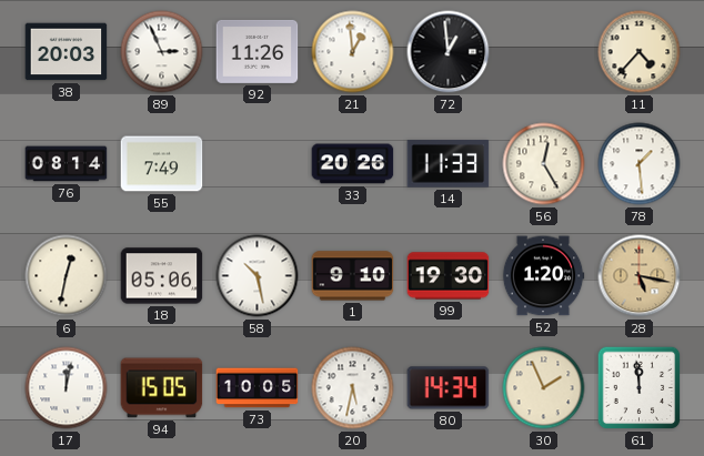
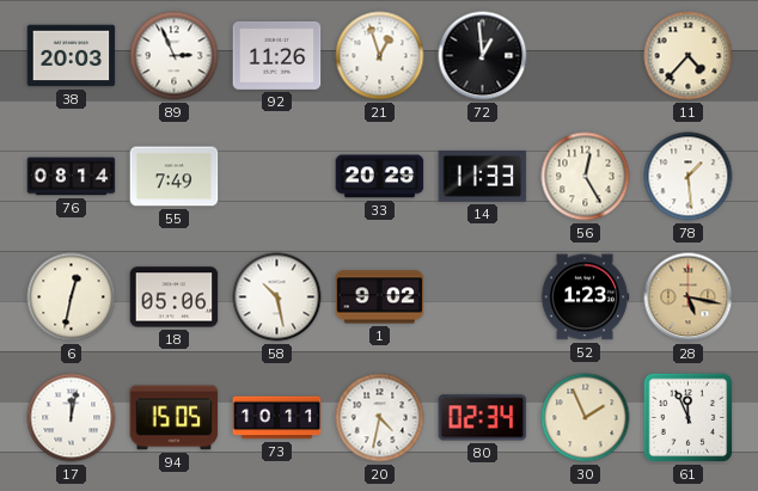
21: 12:59 -> 12:57
33: 20:26 -> 20:29
1: 9:10 -> 9:02
99: 19:30 -> none
52: 1:20 -> 1:23
73: 10:05 -> 10:11
20: 5:32 -> 4:32
80: 14:34 -> 02:34
61: 11:59 -> 11:56
